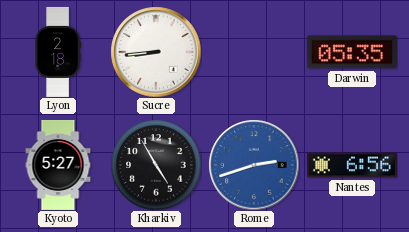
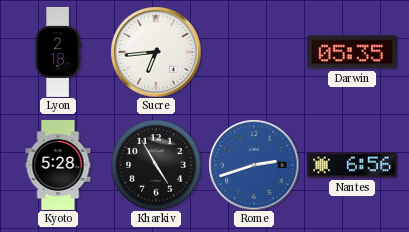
Sucre: 8:44 -> 6:44
Kyoto: 5:27 -> 5:28
